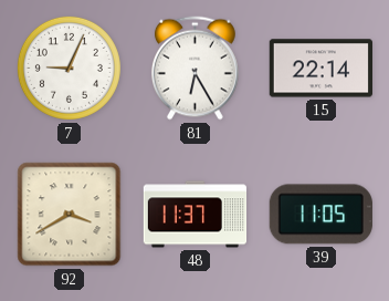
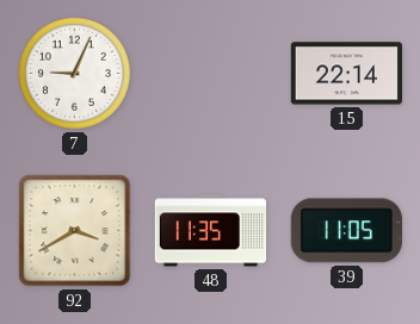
81: 6:25 -> none
48: 11:37 -> 11:35
